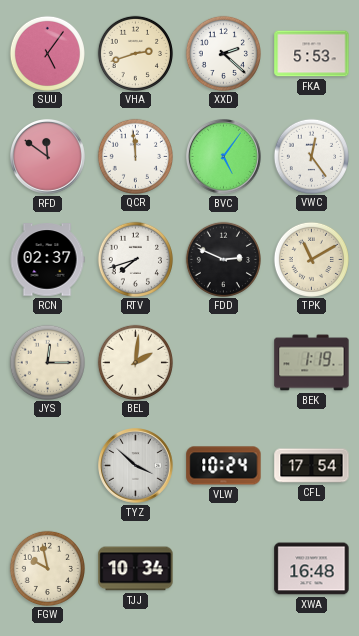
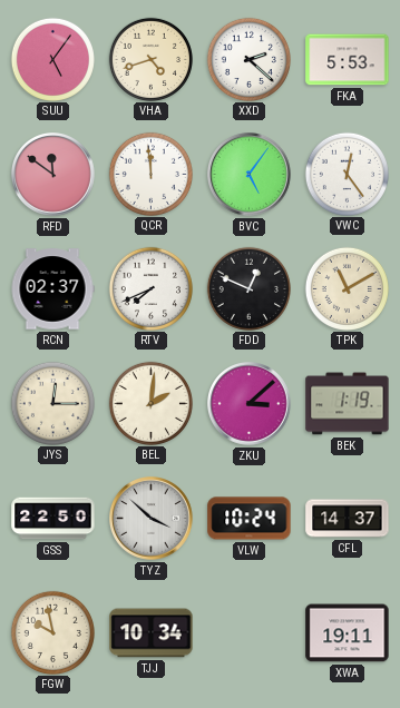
VHA: 2:42 -> 4:42
RTV: 7:42 -> 7:41
FDD: 2:49 -> 12:49
ZKU: none -> 3:08
GSS: none -> 22:50
CFL: 17:54 -> 14:37
XWA: 16:48 -> 19:11
